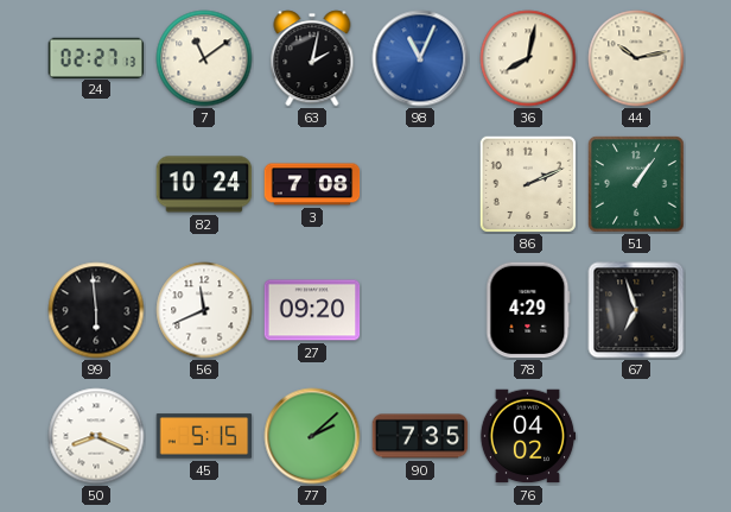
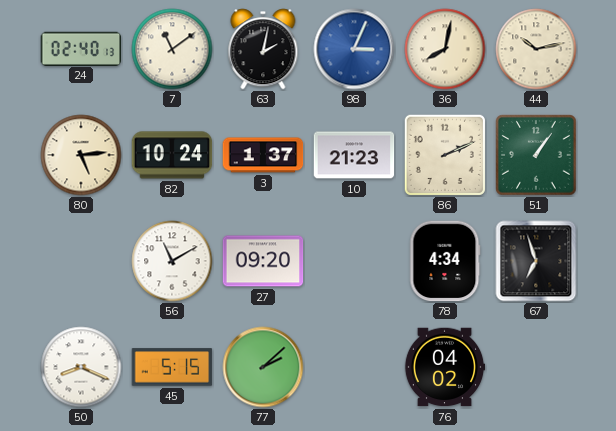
24: 02:27 -> 02:40
98: 11:04 -> 3:04
80: none -> 5:14
3: 7:08 -> 1:37
10: none -> 21:23
99: 5:59 -> none
56: 11:41 -> 11:10
78: 4:29 -> 4:34
90: 7:35 -> none
